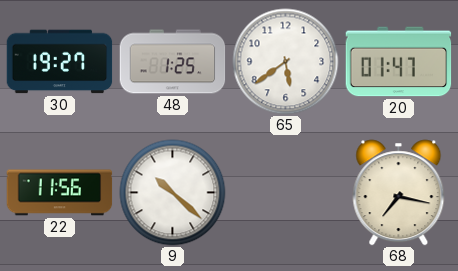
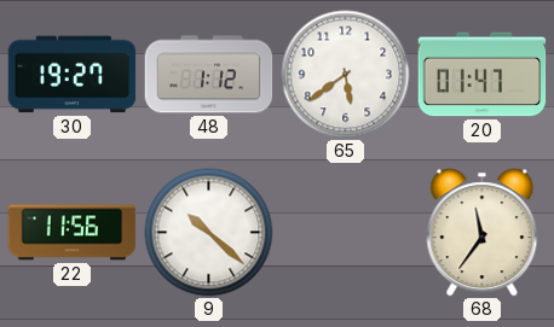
48: 1:25 -> 1:12
68: 7:17 -> 11:36
